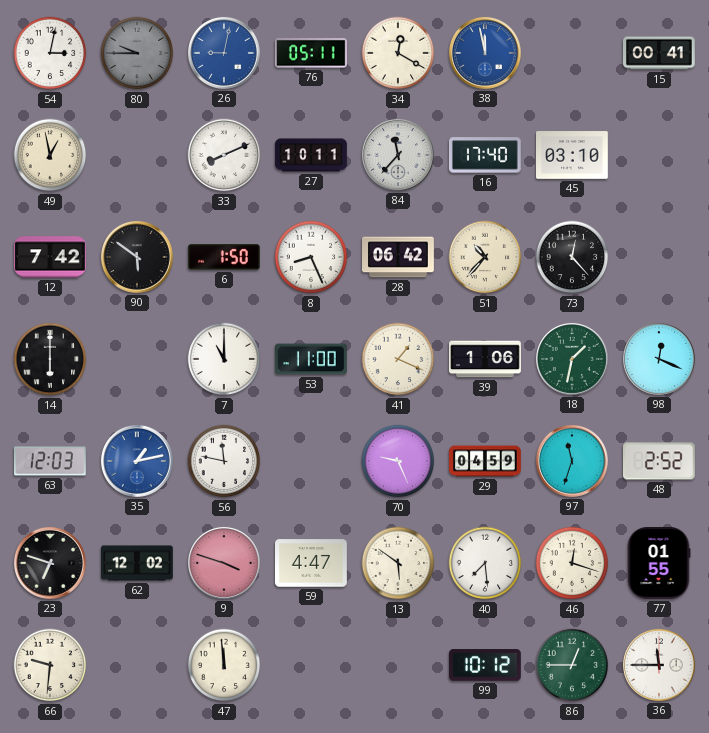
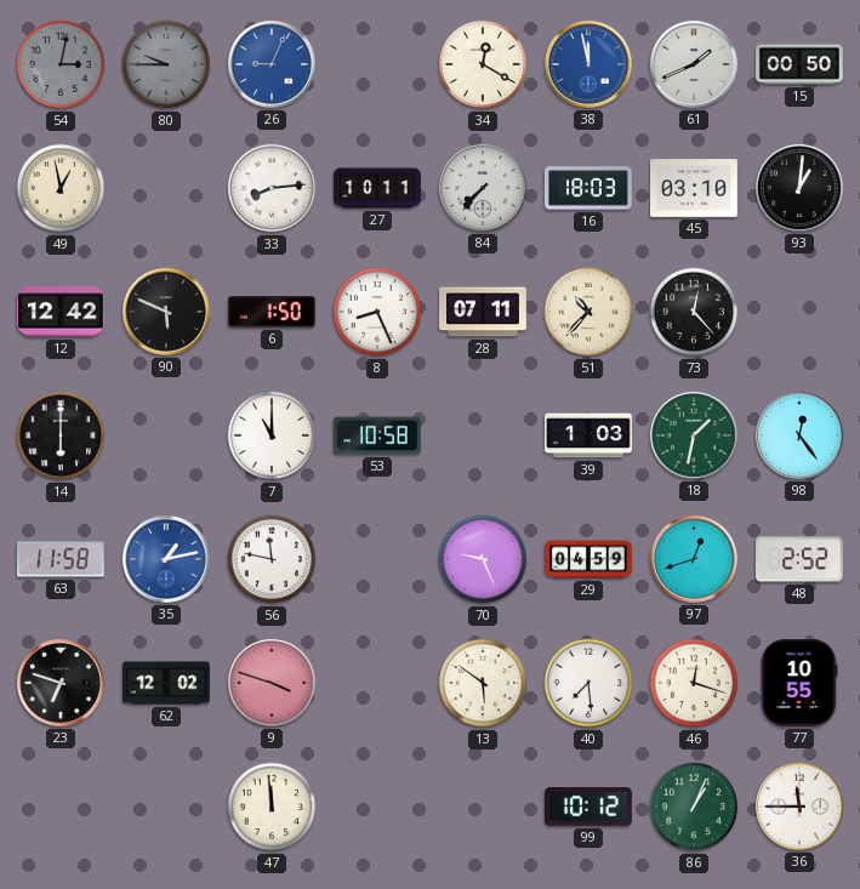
54 dial: white -> grey
26: 9:02 -> 9:04
76: 05:11 -> none
61: none -> 1:41
15: 00:41 -> 00:50
33: 8:11 -> 8:14
84: 11:37 -> 7:37
16: 17:40 -> 18:03
93: none -> 1:01
12: 7:42 -> 12:42
90: 5:51 -> 5:49
28: 06:42 -> 07:11
53: 11:00 -> 10:58
41: 1:19 -> none
39: 1:06 -> 1:03
98: 12:19 -> 12:24
63: 12:03 -> 11:58
97: 11:33 -> 12:42
59: 4:47 -> none
77: 01:55 -> 10:55
66: 9:31 -> none
86: 12:45 -> 1:04
